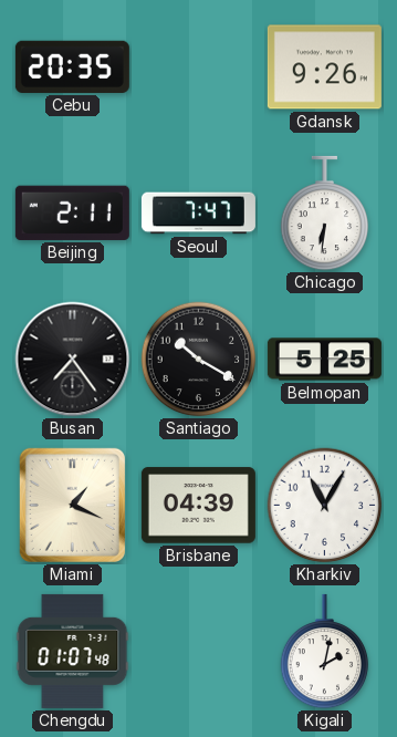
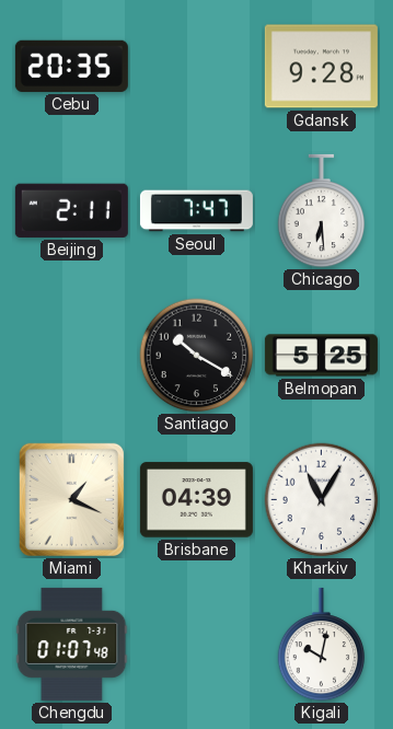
Gdansk: 9:26 -> 9:28
Chicago: 6:31 -> 6:29
Busan: 7:24 -> none
Kigali: 2:02 -> 10:02
